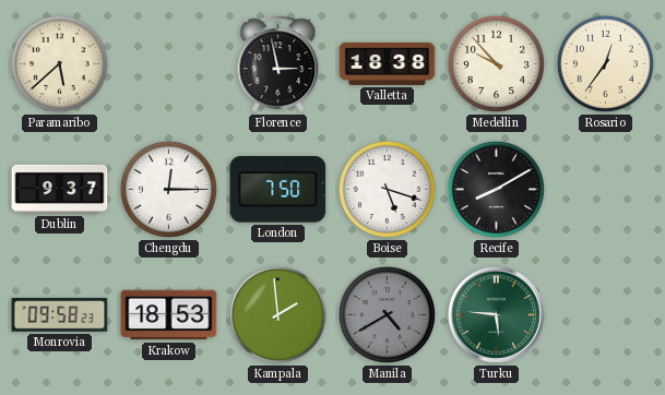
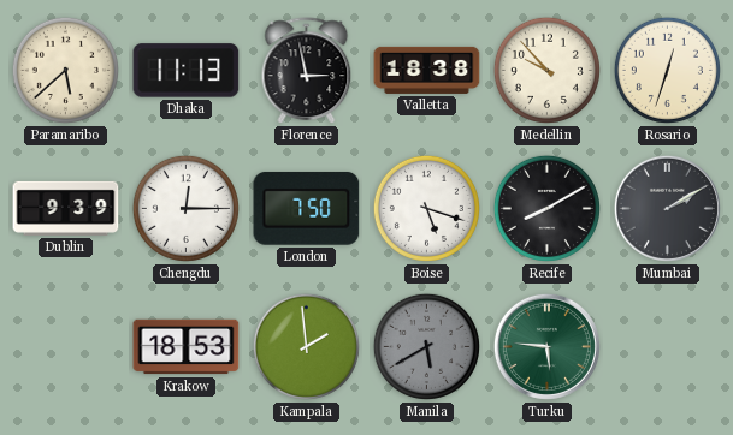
Dhaka: none -> 11:13
Rosario: 12:36 -> 12:33
Dublin: 9:37 -> 9:39
Mumbai: none -> 2:10
Monrovia: 09:58 -> none
Manila: 4:40 -> 5:40
